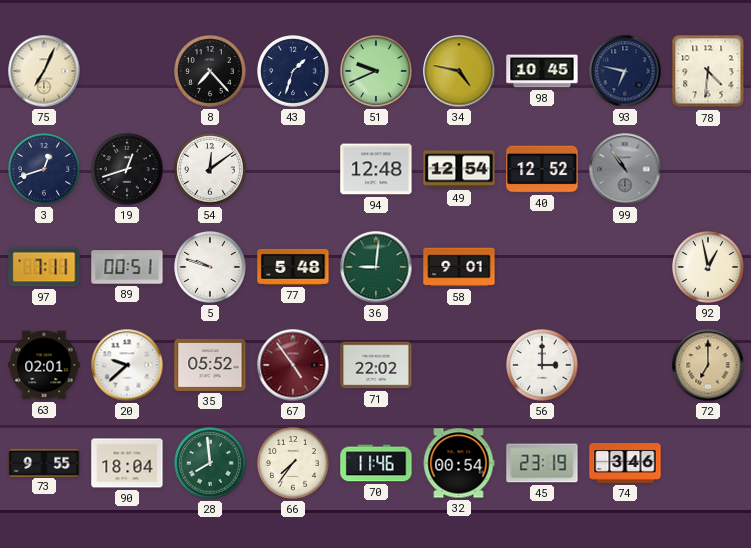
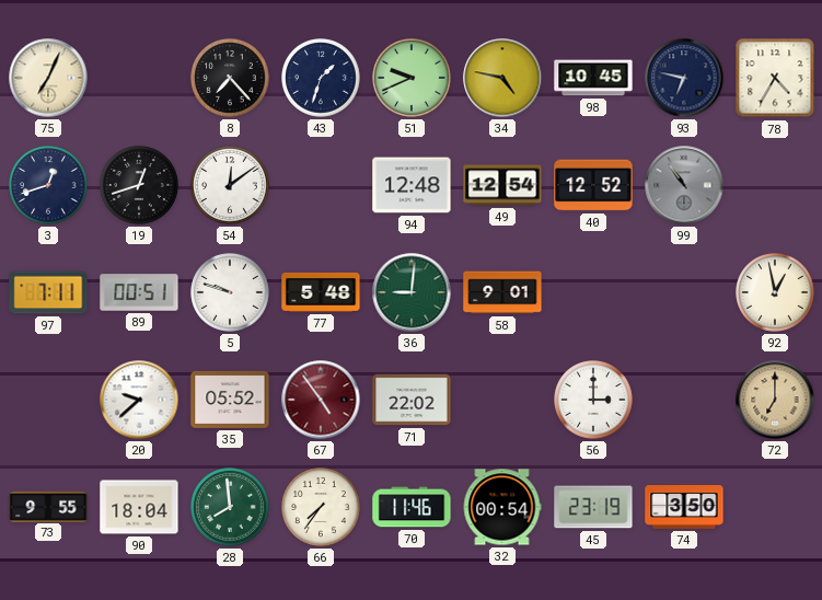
78: 4:31 -> 4:35
63: 02:01 -> none
74: 3:46 -> 3:50
